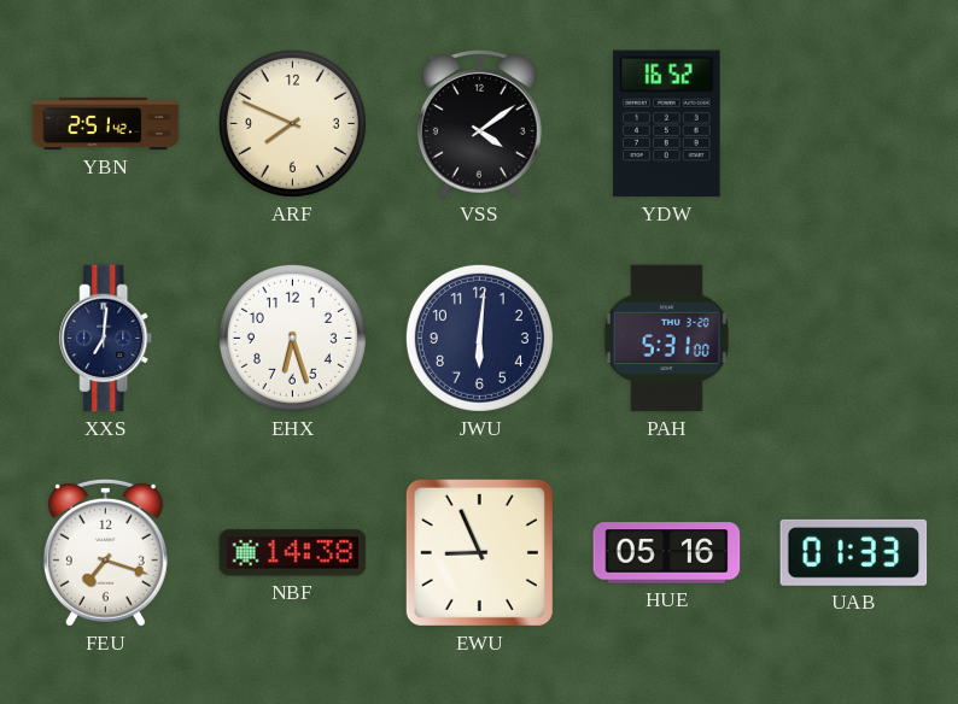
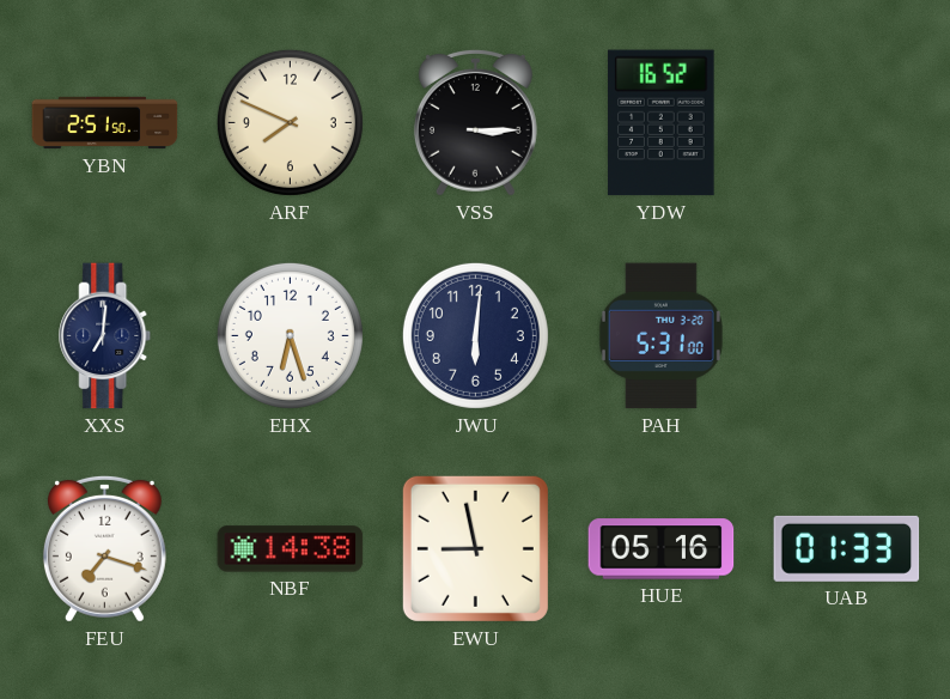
YBN: 2:51:42 -> 2:51:50
VSS: 4:09 -> 3:15
EWU: 8:56 -> 8:58
